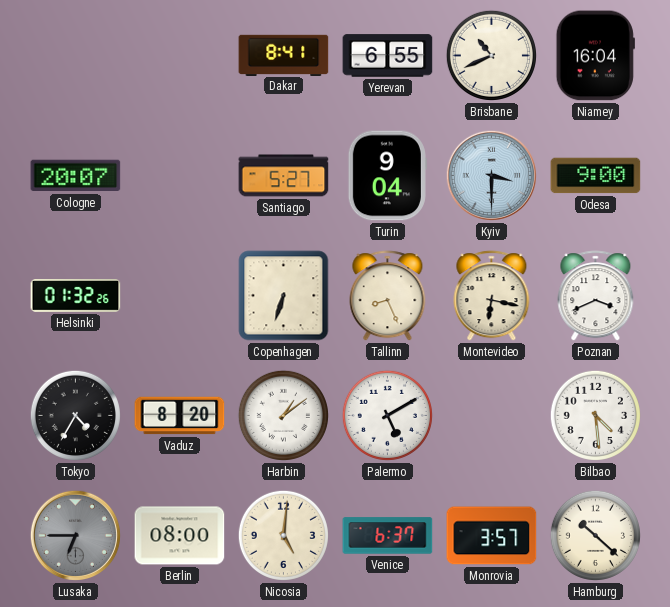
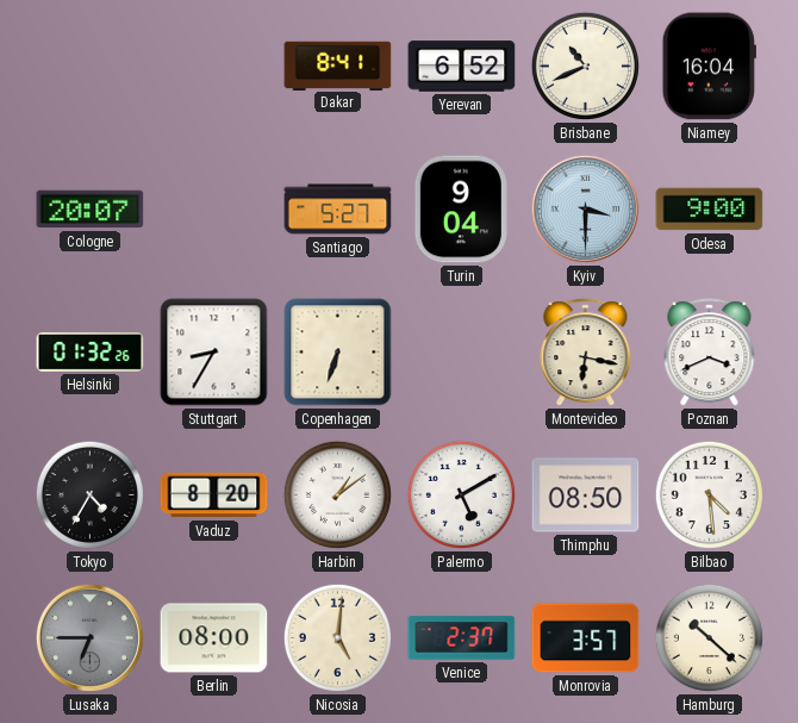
Yerevan: 6:55 -> 6:52
Stuttgart: none -> 8:35
Tallinn: 8:26 -> none
Thimphu: none -> 08:50
Venice: 6:37 -> 2:37
